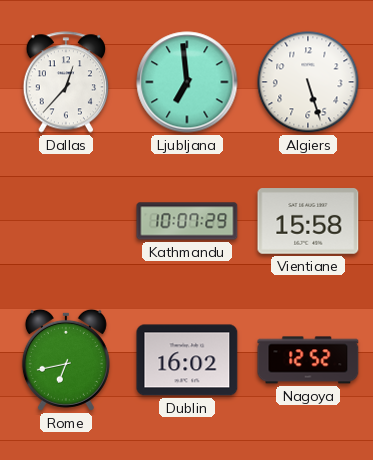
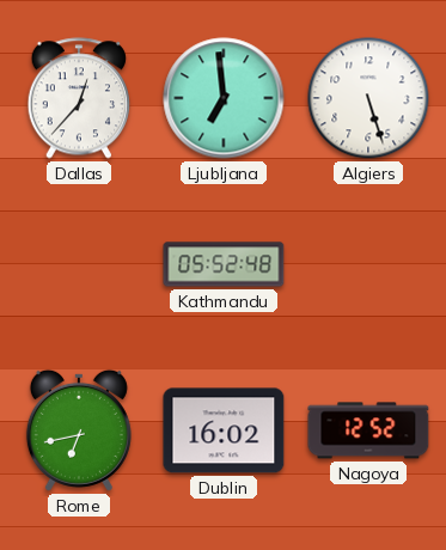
Kathmandu: 10:07 -> 05:52
Vientiane: 15:58 -> none
